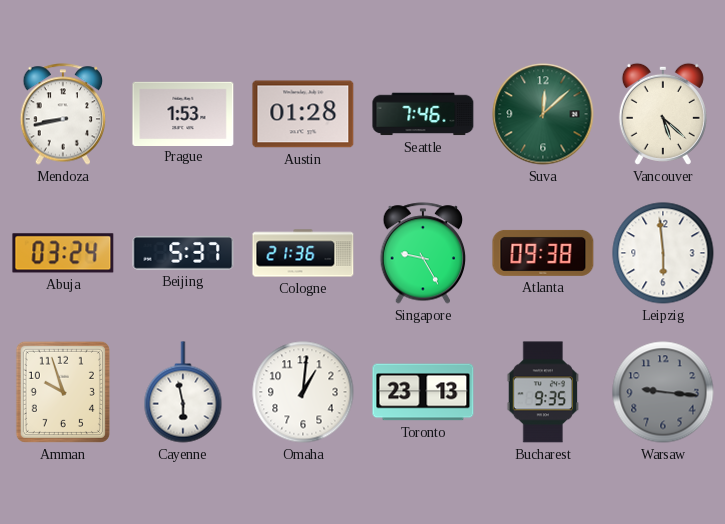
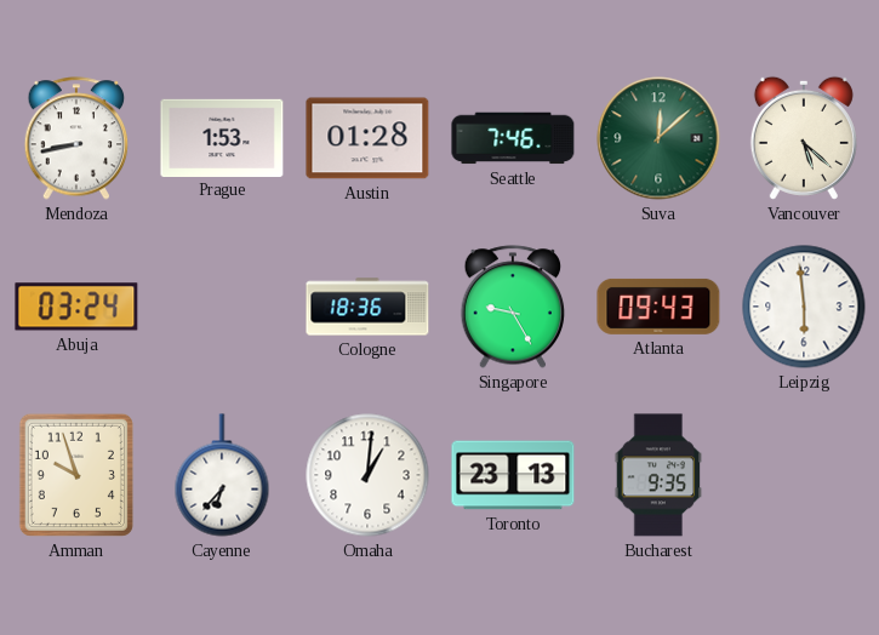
Beijing: 5:37 -> none
Cologne: 21:36 -> 18:36
Atlanta: 09:38 -> 09:43
Cayenne: 5:58 -> 6:37
Warsaw: 9:16 -> none
